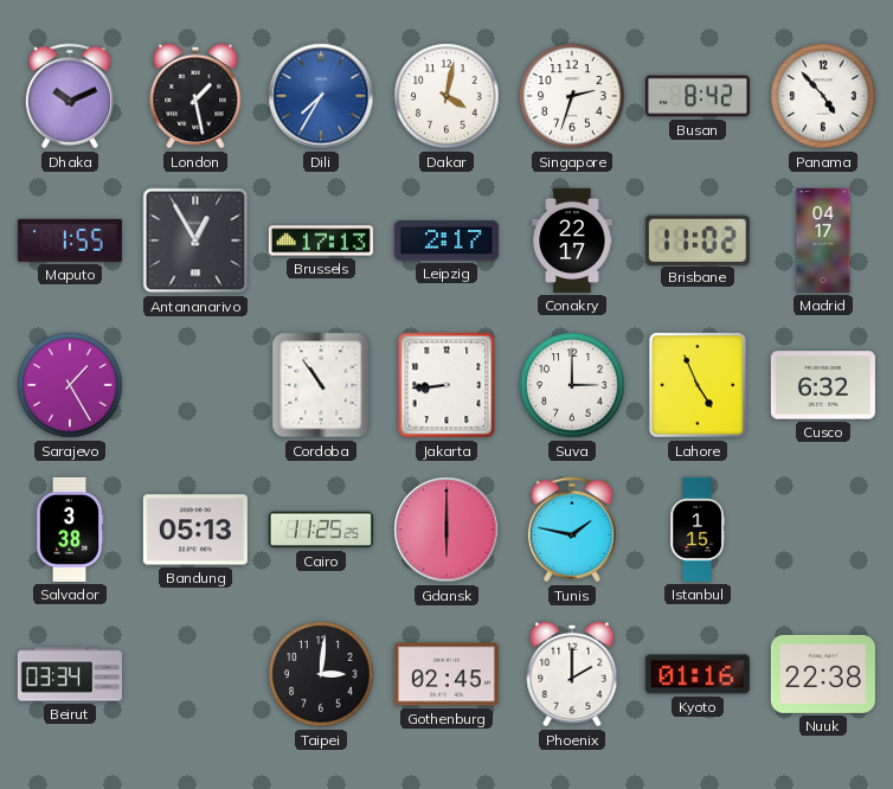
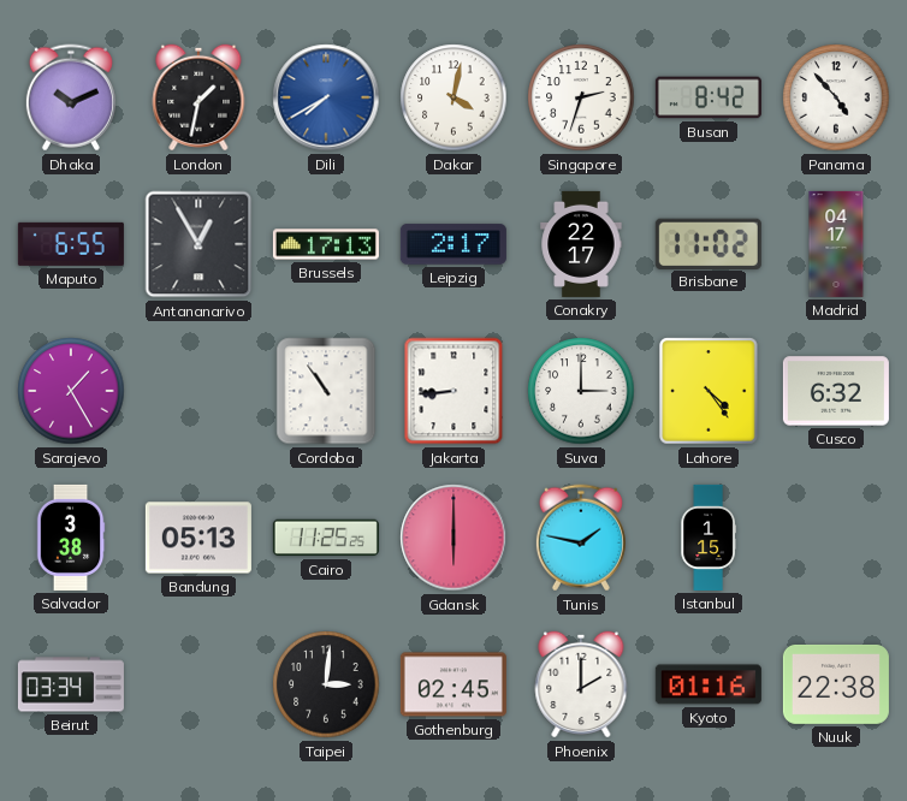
London: 1:28 -> 1:32
Dili: 7:35 -> 7:40
Maputo: 1:55 -> 6:55
Lahore: 4:56 -> 4:24
